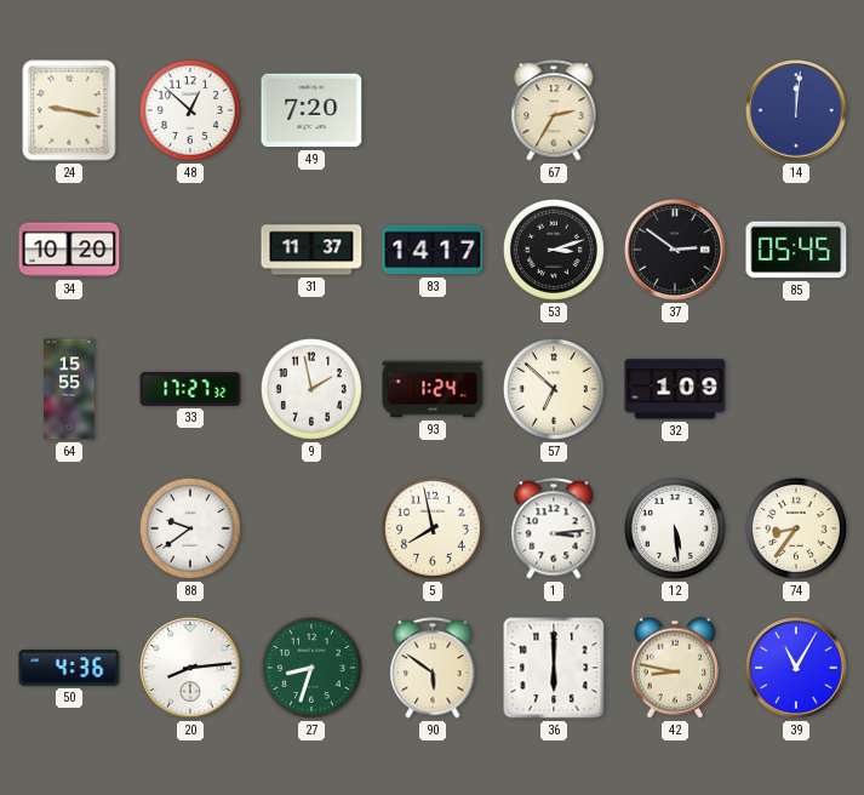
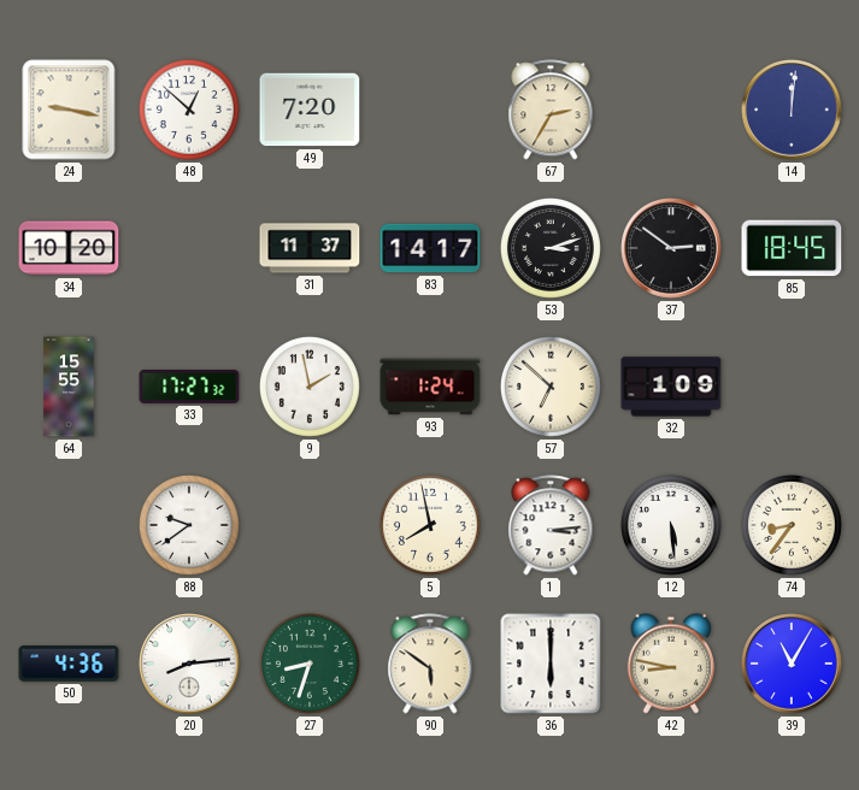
85: 05:45 -> 18:45
